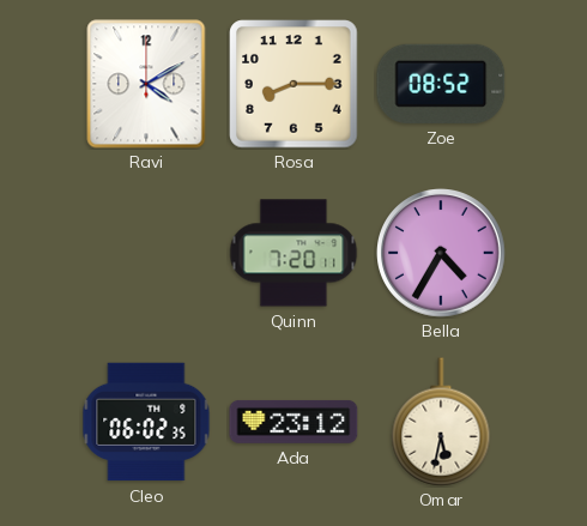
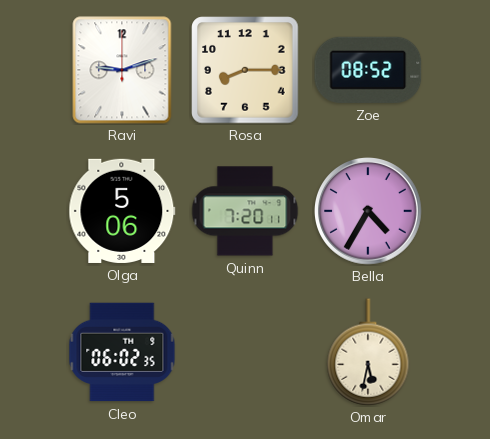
Ravi: 4:10 -> 9:12
Olga: none -> 5:06
Ada: 23:12 -> none
